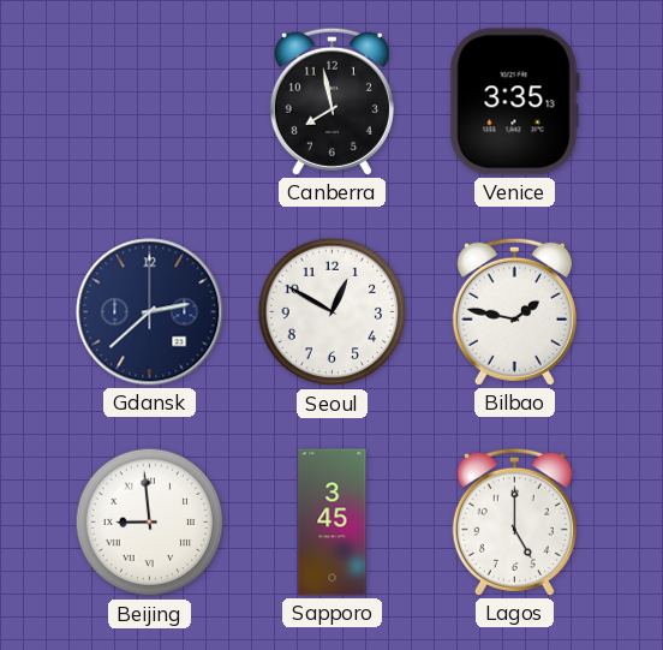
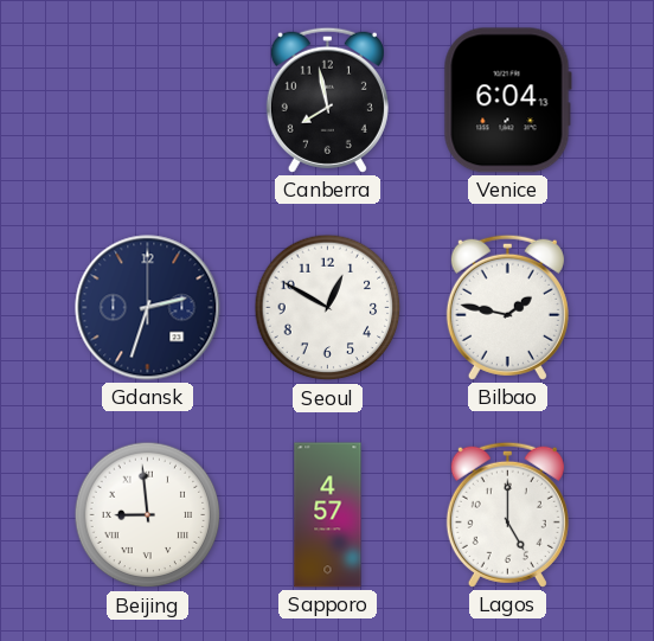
Venice: 3:35 -> 6:04
Gdansk: 2:38 -> 2:33
Sapporo: 3:45 -> 4:57
